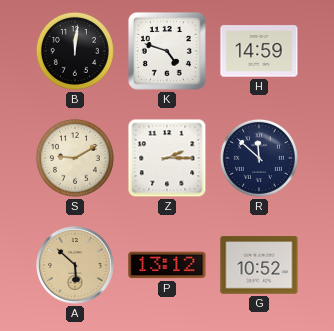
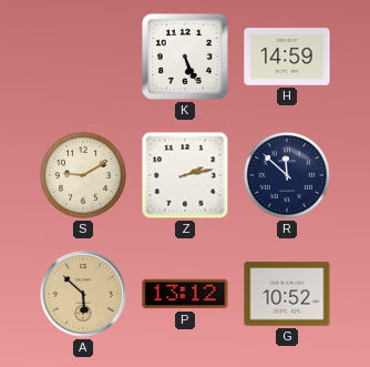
B: 12:01 -> none
K: 4:48 -> 5:26
Z: 2:15 -> 2:13
